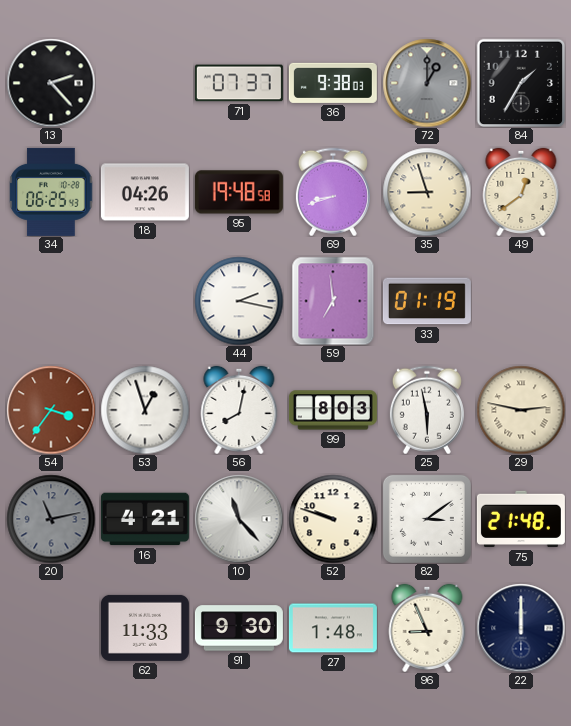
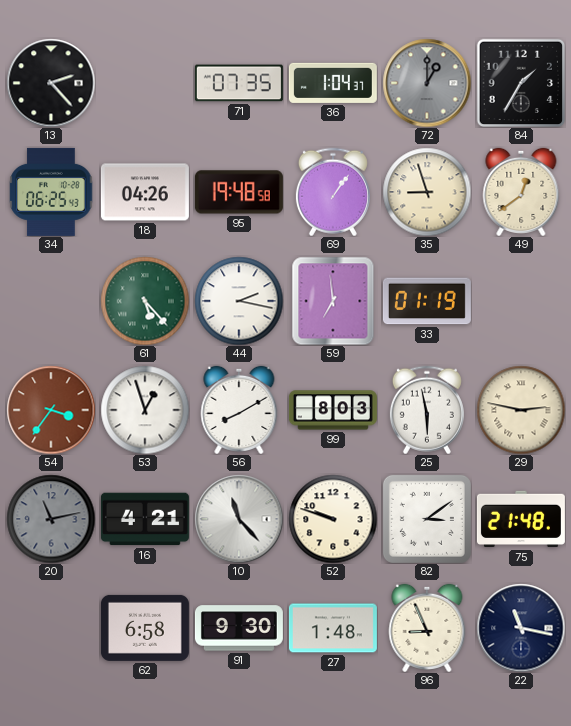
71: 07:37 -> 07:35
36: 9:38 -> 1:04
69: 8:42 -> 1:06
61: none -> 5:23
56: 8:02 -> 8:10
62: 11:33 -> 6:58
22: 12:00 -> 11:17
